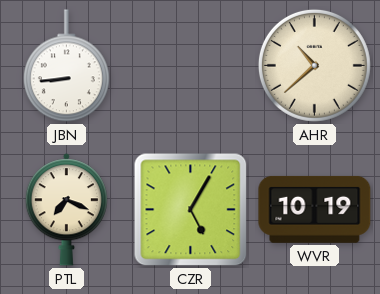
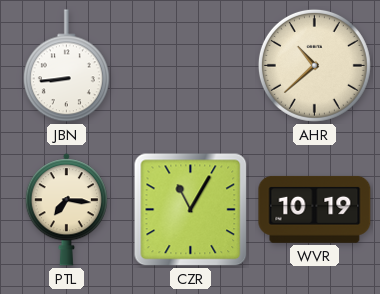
PTL: 7:19 -> 7:16
CZR: 5:05 -> 11:05
